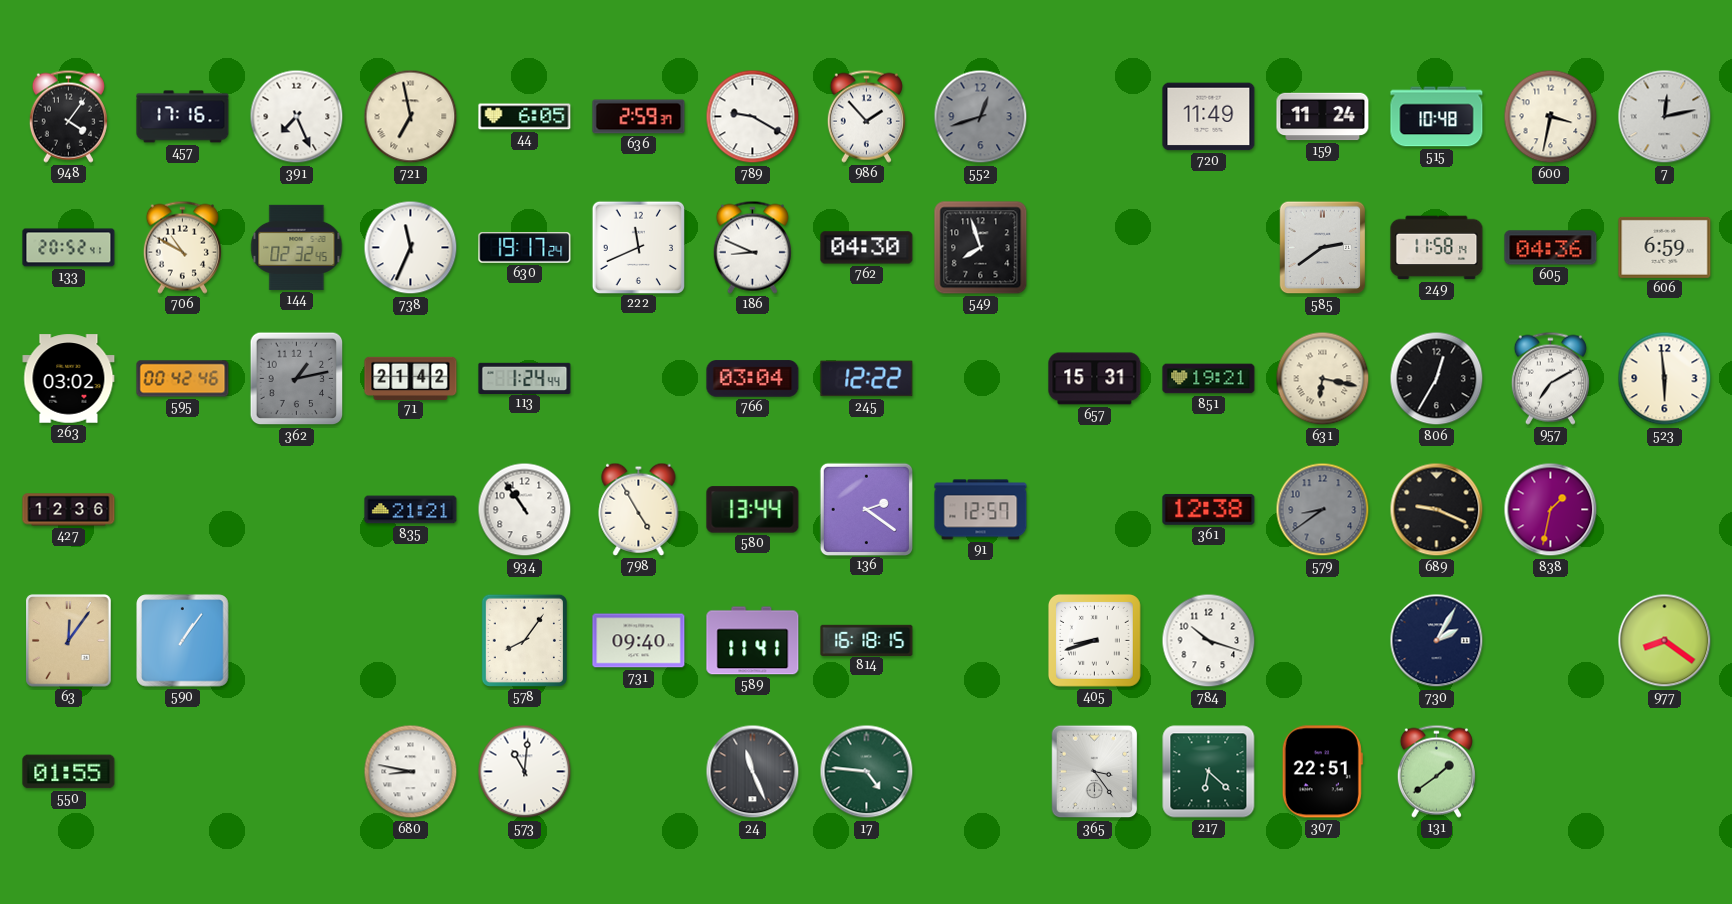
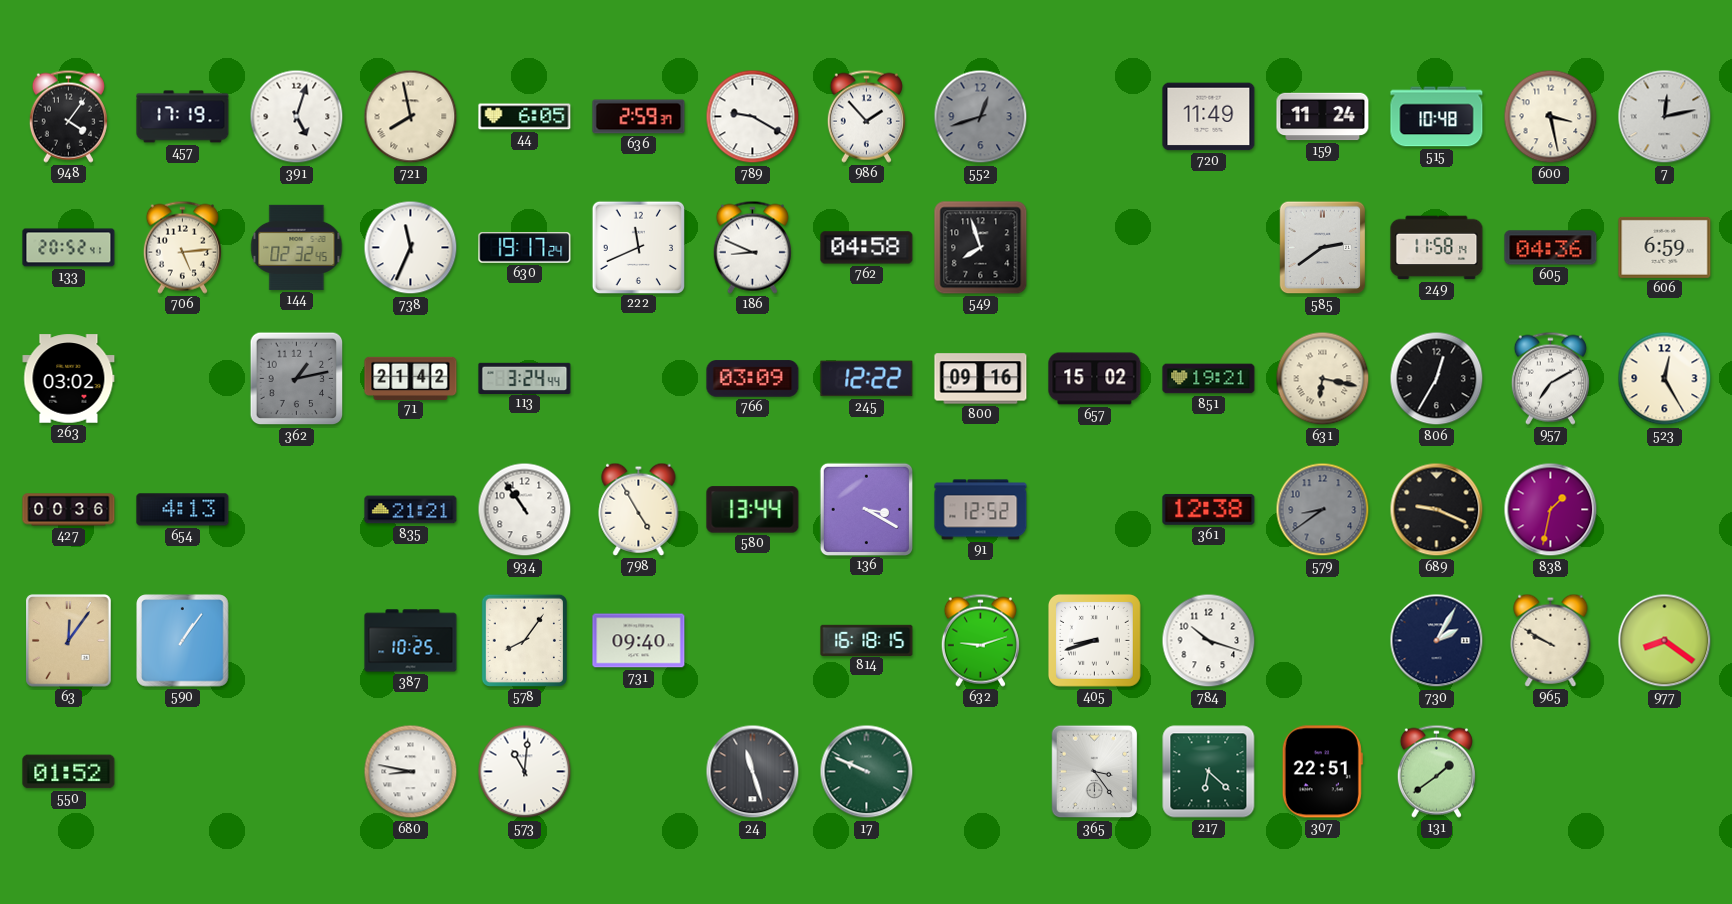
457: 17:16 -> 17:19
391: 7:26 -> 5:03
721: 6:58 -> 7:58
600: 3:32 -> 3:28
706: 10:50 -> 5:14
762: 04:30 -> 04:58
595: 00:42 -> none
113: 1:24 -> 3:24
766: 03:04 -> 03:09
800: none -> 09:16
657: 15:31 -> 15:02
523: 5:59 -> 12:25
427: 12:36 -> 00:36
654: none -> 4:13
136: 2:21 -> 3:20
91: 12:57 -> 12:52
387: none -> 10:25
589: 11:41 -> none
632: none -> 9:12
965: none -> 9:50
550: 01:55 -> 01:52
24: 11:26 -> 11:27
17: 4:46 -> 9:49
